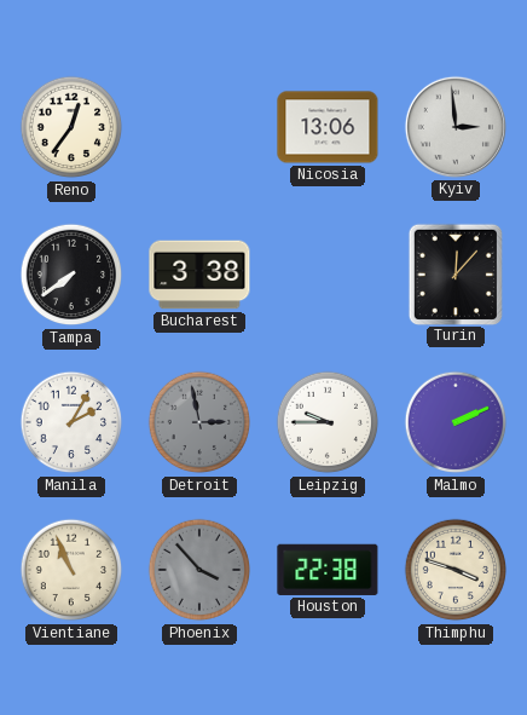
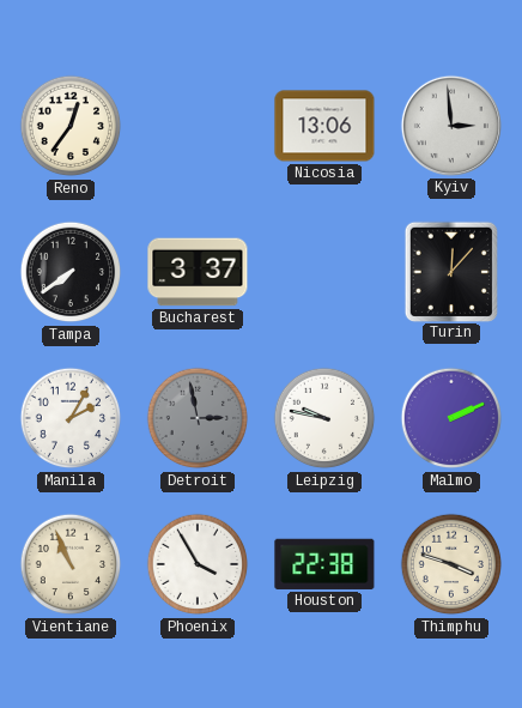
Bucharest: 3:38 -> 3:37
Leipzig: 9:45 -> 9:47
Phoenix: 3:53 -> 3:55
Phoenix dial: grey -> white
